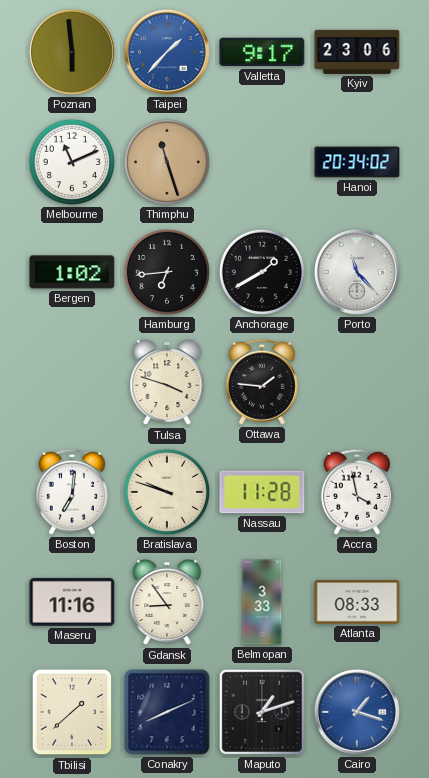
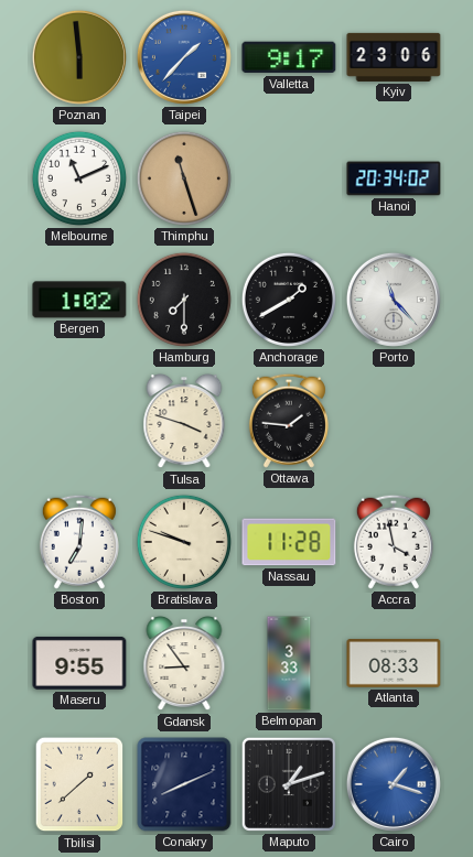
Hamburg: 6:44 -> 7:30
Maseru: 11:16 -> 9:55
